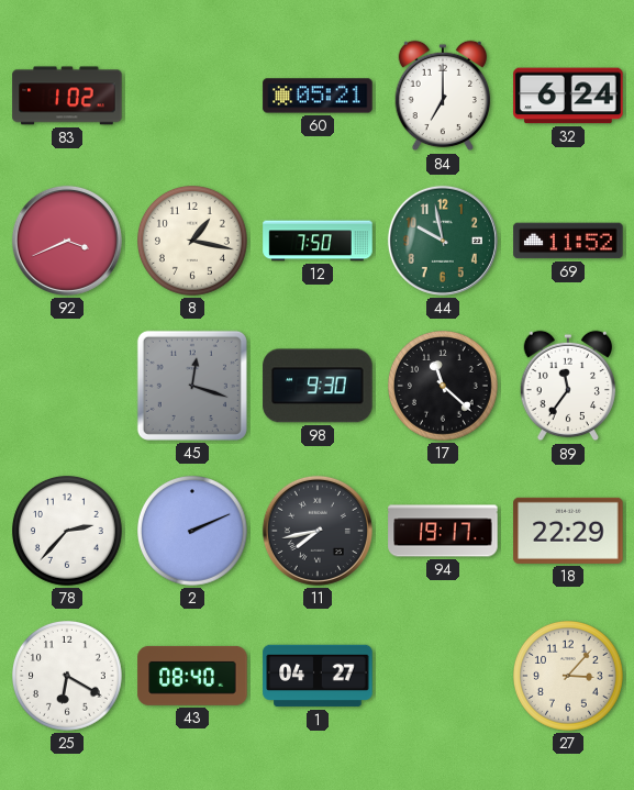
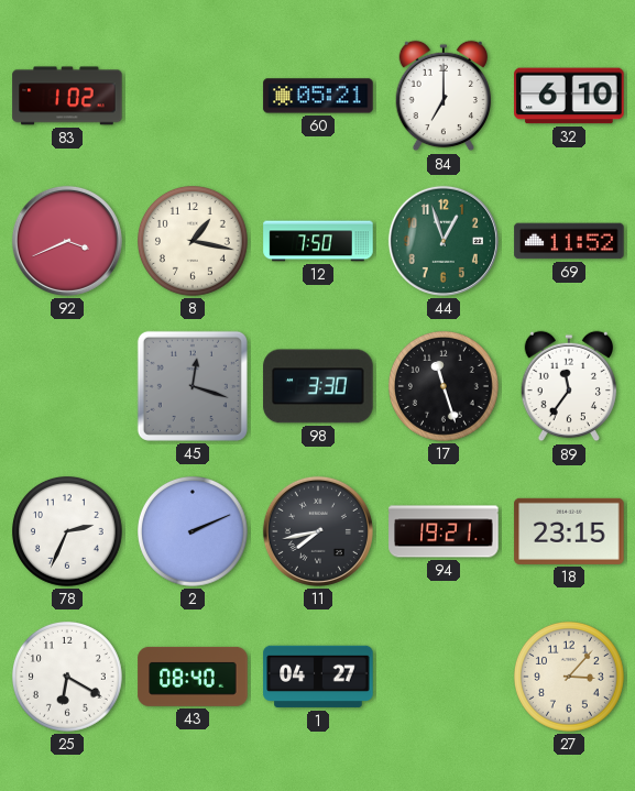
32: 6:24 -> 6:10
44: 9:58 -> 12:57
98: 9:30 -> 3:30
17: 11:22 -> 11:27
78: 2:37 -> 2:34
94: 19:17 -> 19:21
18: 22:29 -> 23:15
